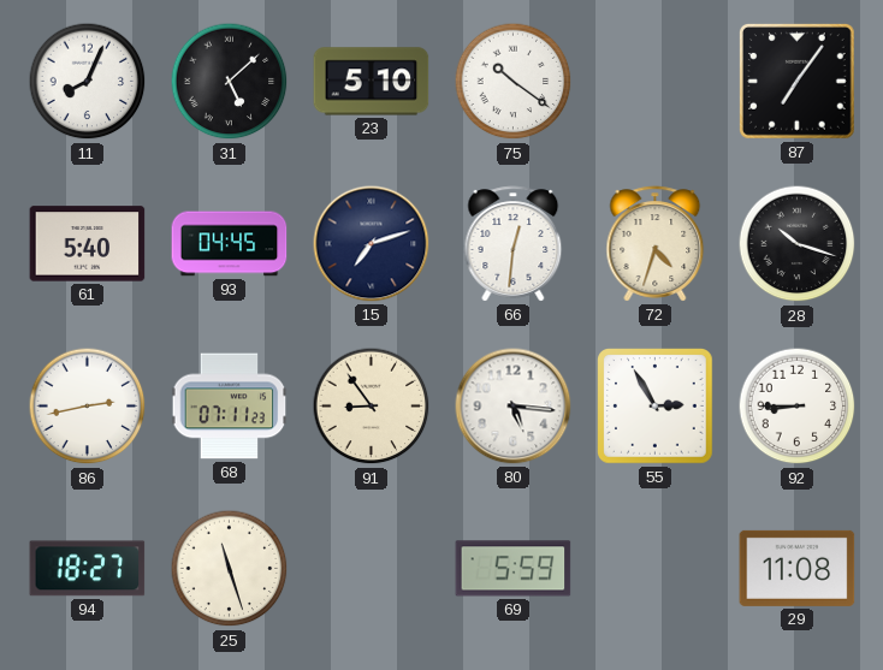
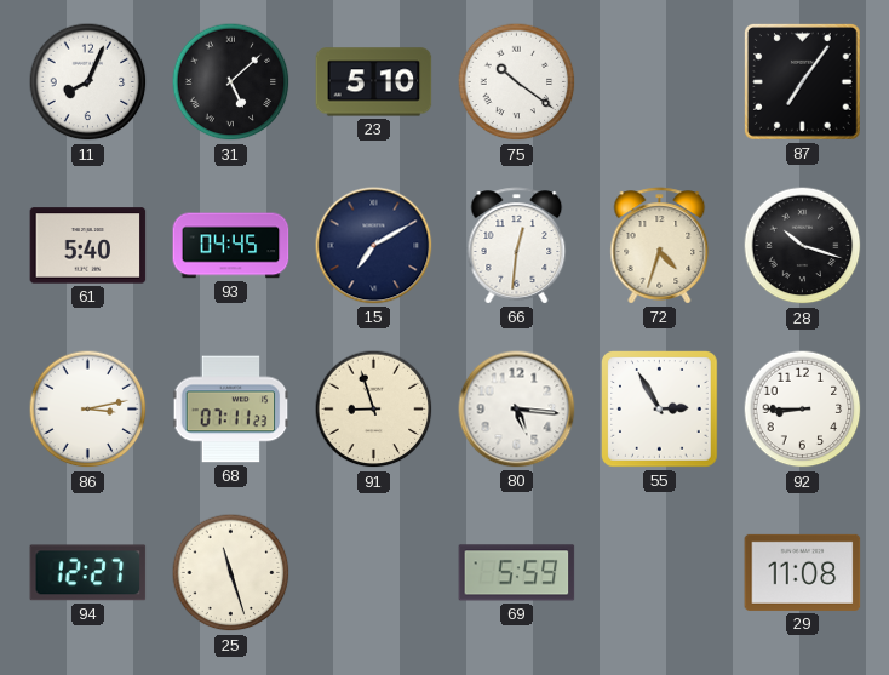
15: 7:12 -> 7:10
86: 2:43 -> 3:13
91: 8:54 -> 8:57
94: 18:27 -> 12:27
